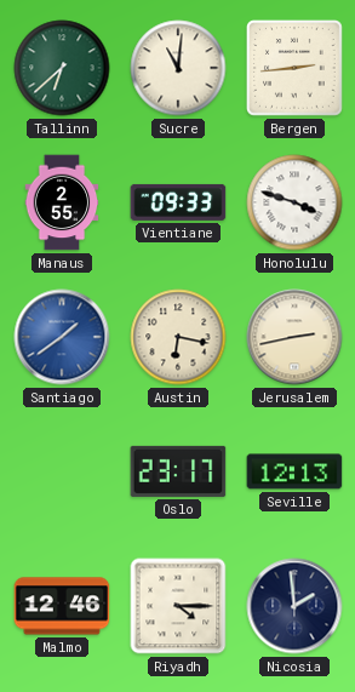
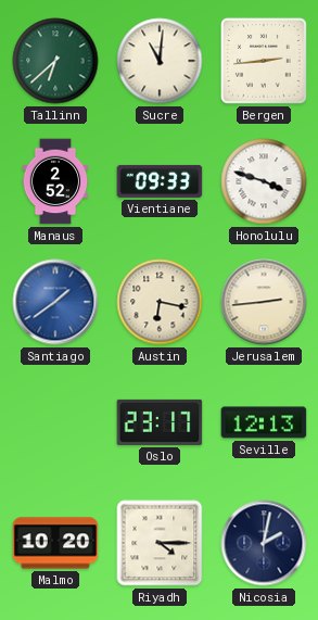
Manaus: 2:55 -> 2:52
Jerusalem: 2:43 -> 2:44
Malmo: 12:46 -> 10:20
Nicosia: 1:59 -> 2:02
